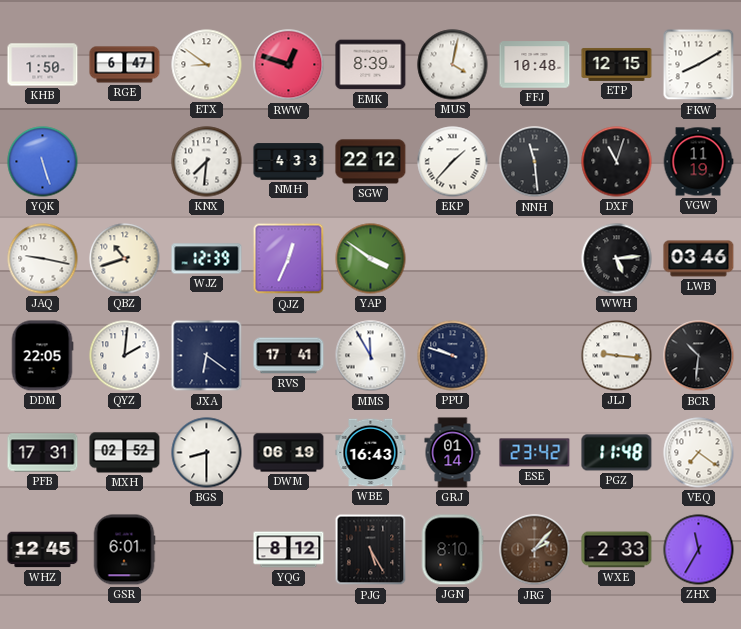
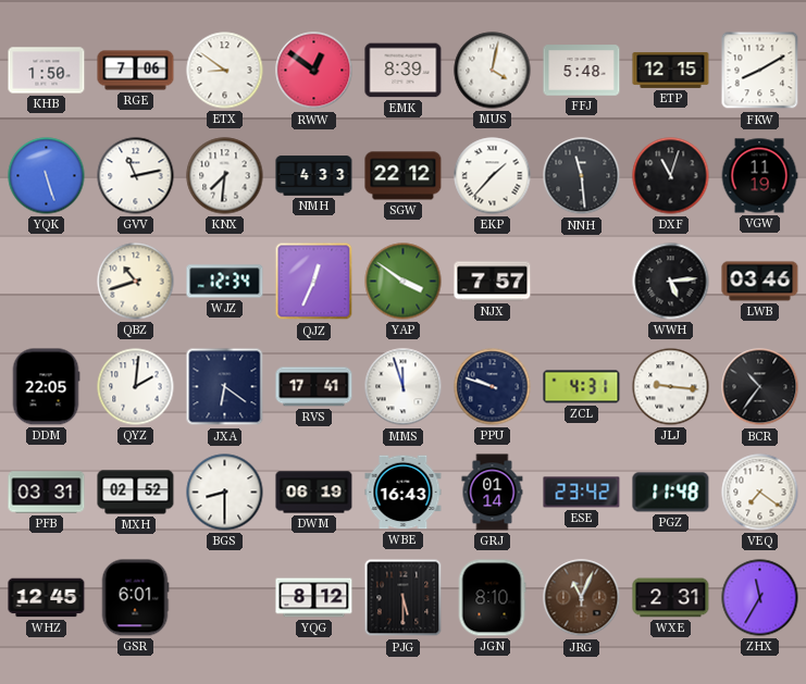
RGE: 6:47 -> 7:06
RWW: 12:48 -> 12:51
FFJ: 10:48 -> 5:48
GVV: none -> 11:13
JAQ: 9:17 -> none
WJZ: 12:39 -> 12:34
NJX: none -> 7:57
MMS: 11:55 -> 11:57
ZCL: none -> 4:31
BCR: 10:31 -> 10:36
PFB: 17:31 -> 03:31
PJG: 5:25 -> 5:30
JRG: 2:07 -> 11:04
WXE: 2:33 -> 2:31
